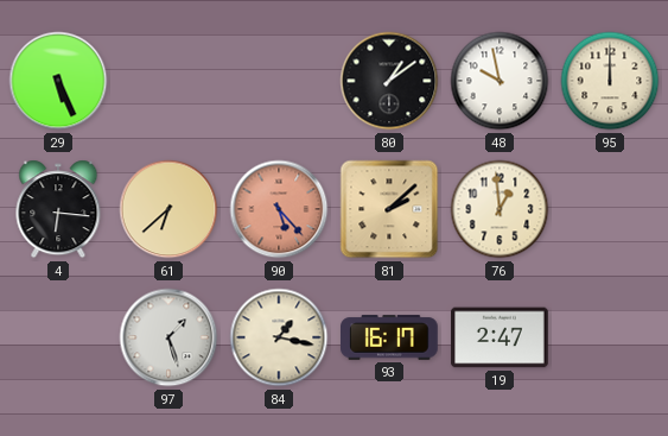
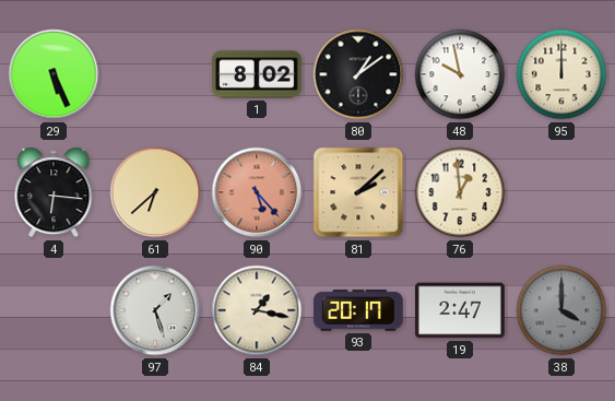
1: none -> 8:02
93: 16:17 -> 20:17
38: none -> 4:00
